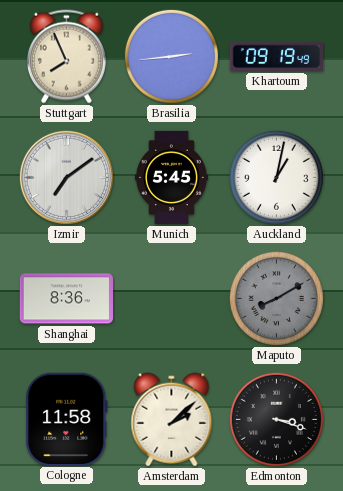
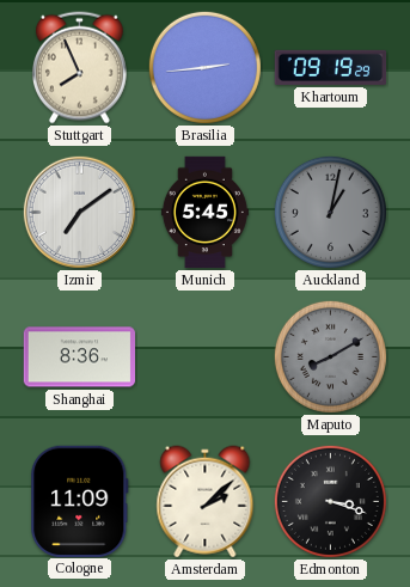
Khartoum: 09:19:49 -> 09:19:29
Auckland dial: white -> grey
Cologne: 11:58 -> 11:09
